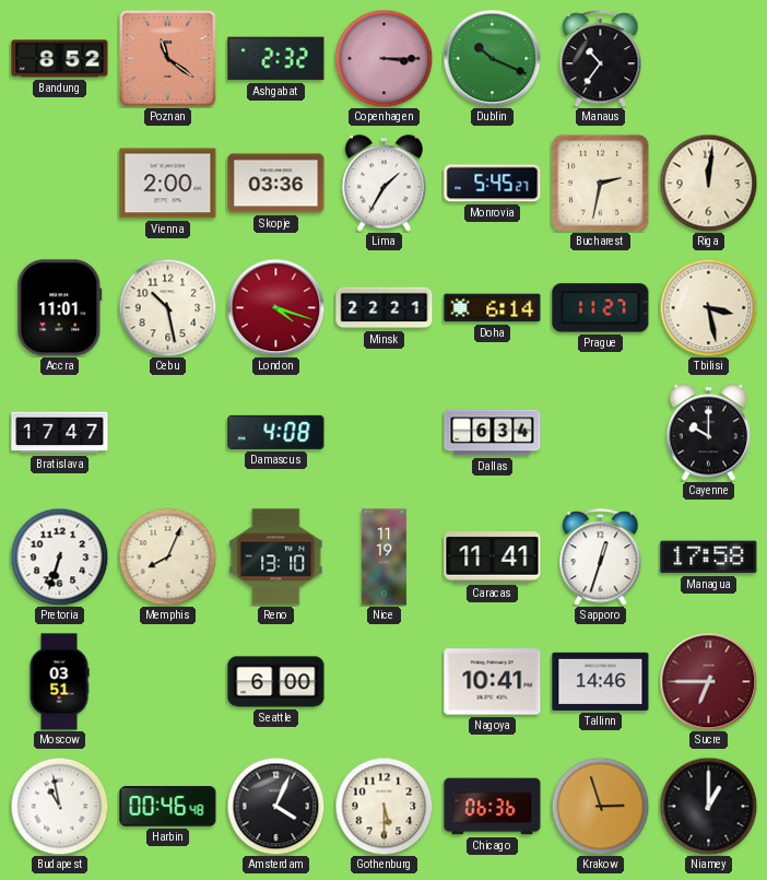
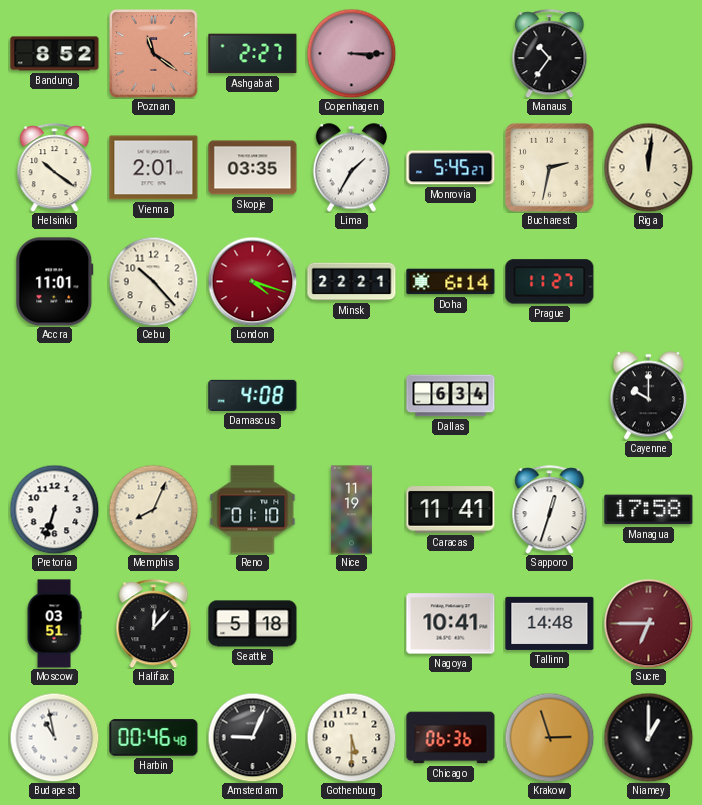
Ashgabat: 2:32 -> 2:27
Dublin: 10:19 -> none
Helsinki: none -> 10:21
Vienna: 2:00 -> 2:01
Skopje: 03:36 -> 03:35
Cebu: 10:28 -> 10:23
Tbilisi: 3:28 -> none
Bratislava: 17:47 -> none
Reno: 13:10 -> 01:10
Halifax: none -> 12:07
Seattle: 6:00 -> 5:18
Tallinn: 14:46 -> 14:48
Amsterdam: 4:04 -> 9:04
